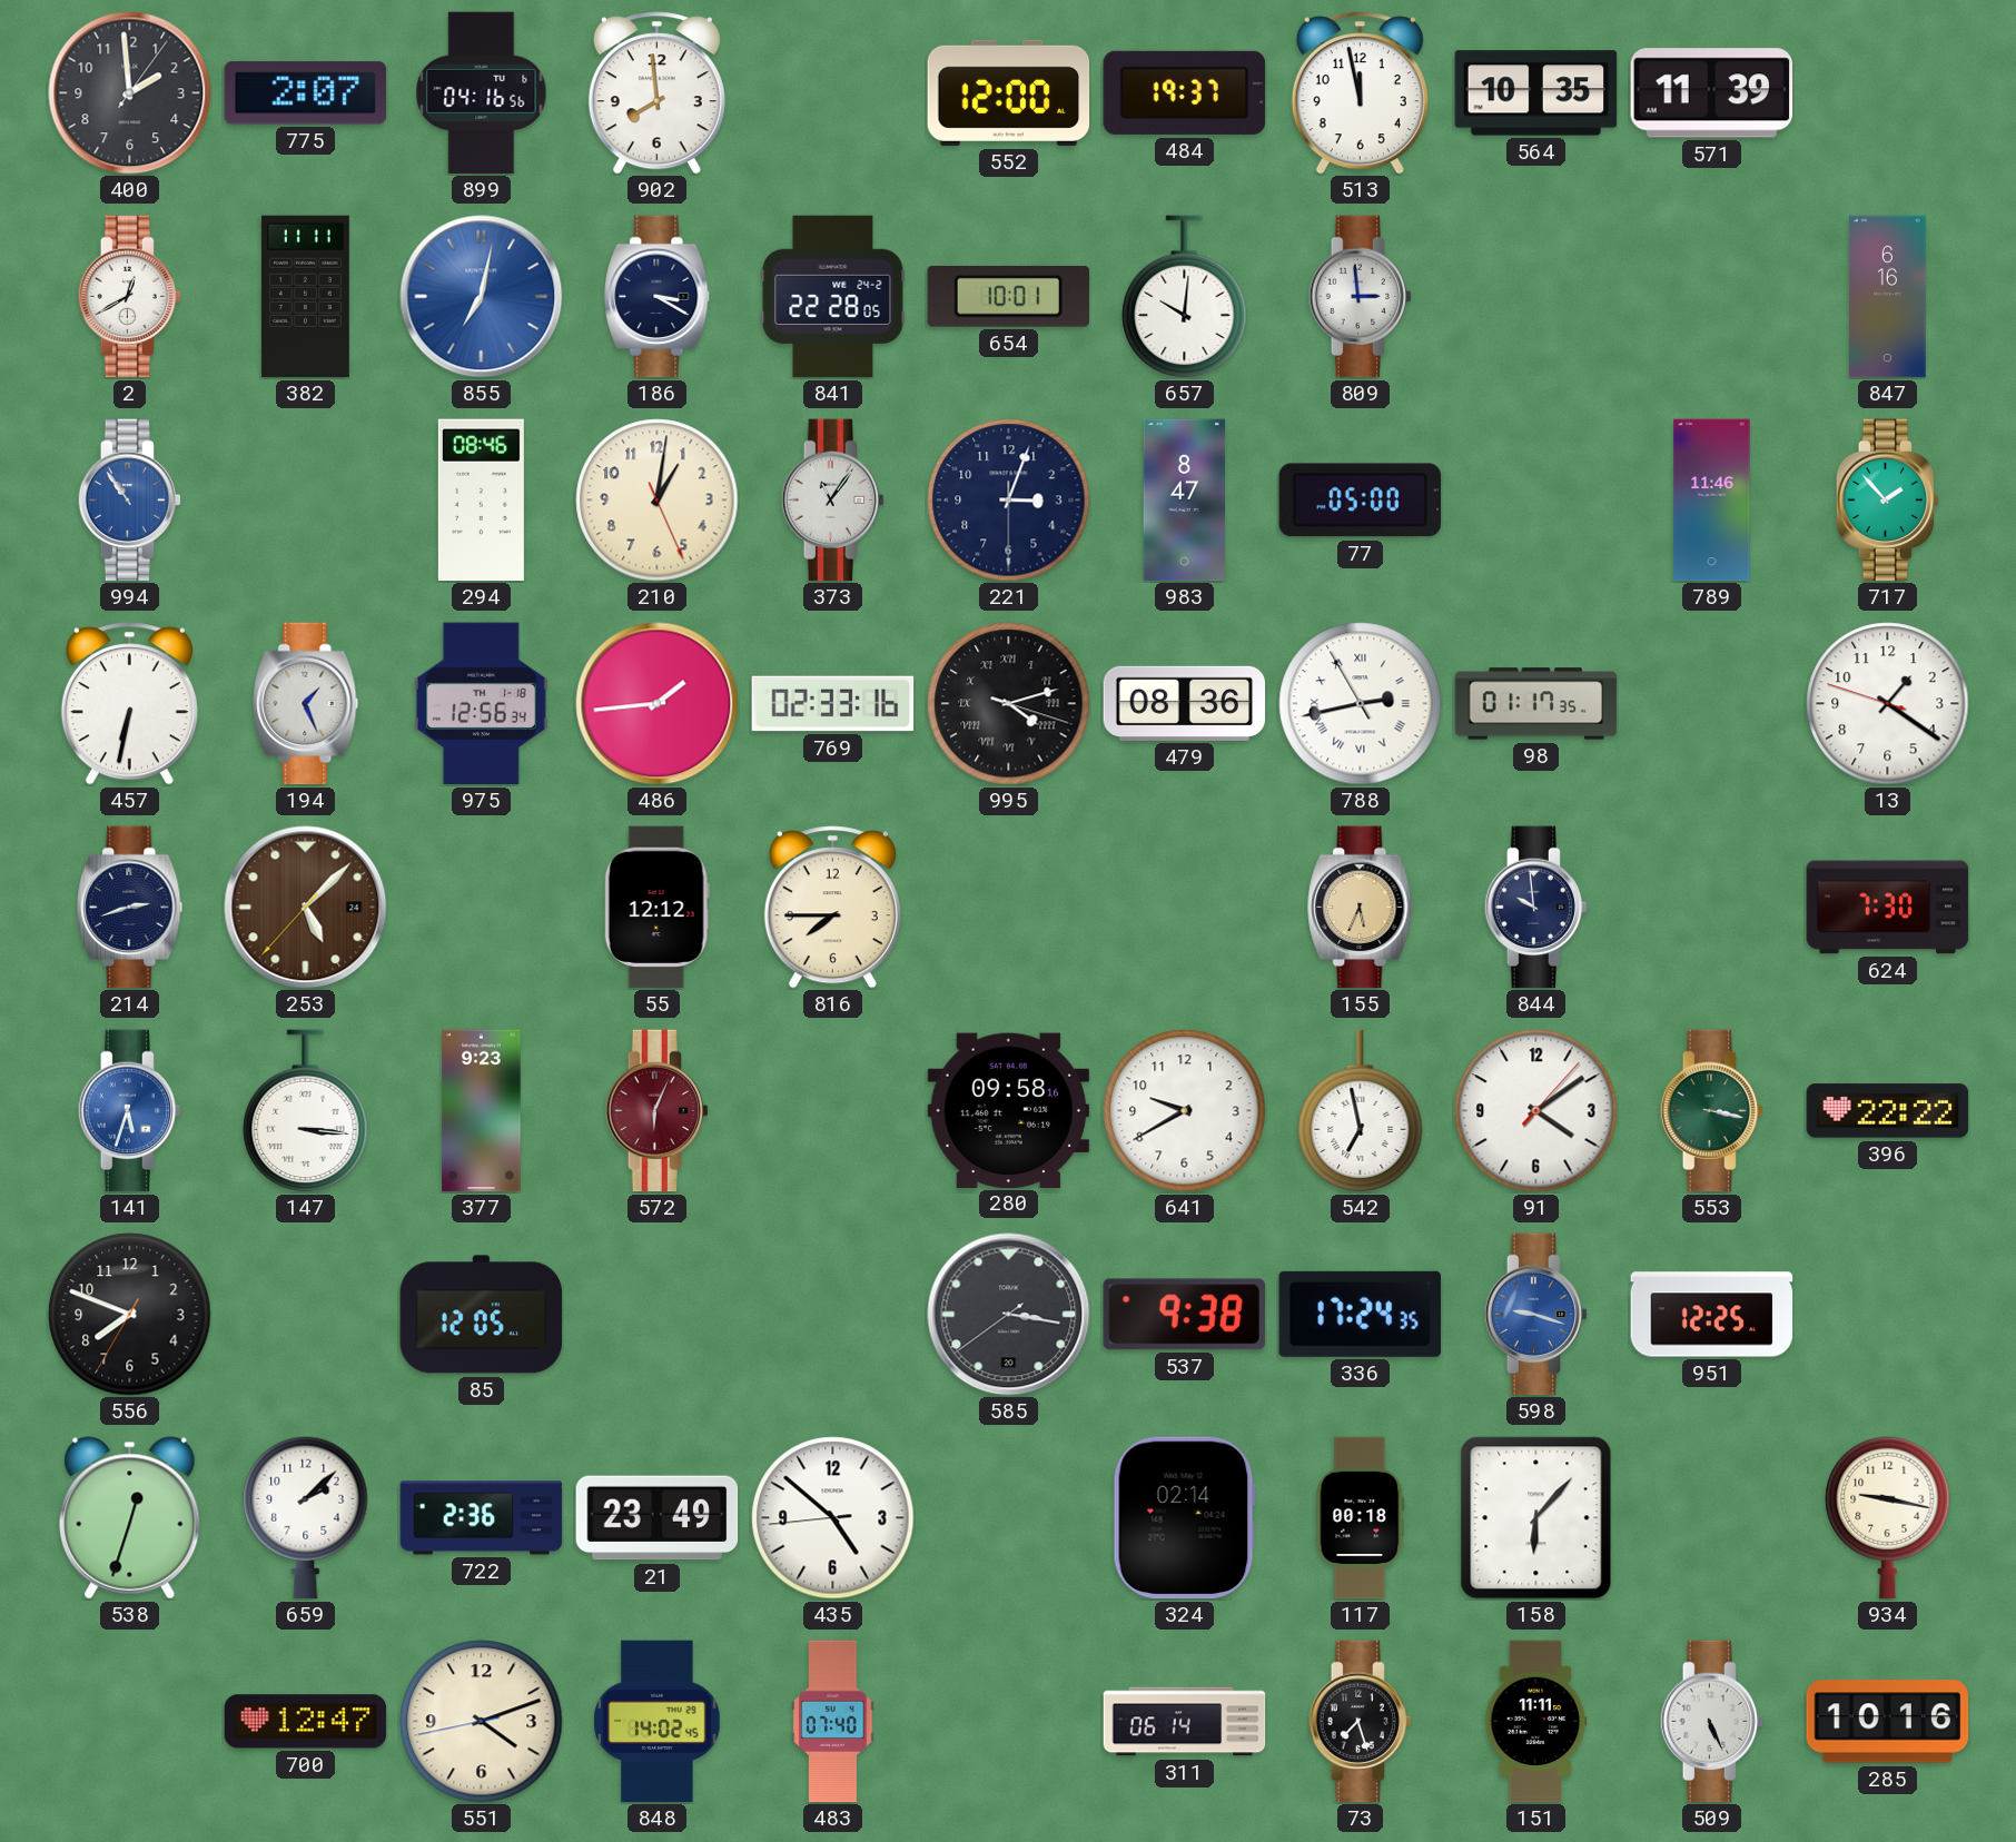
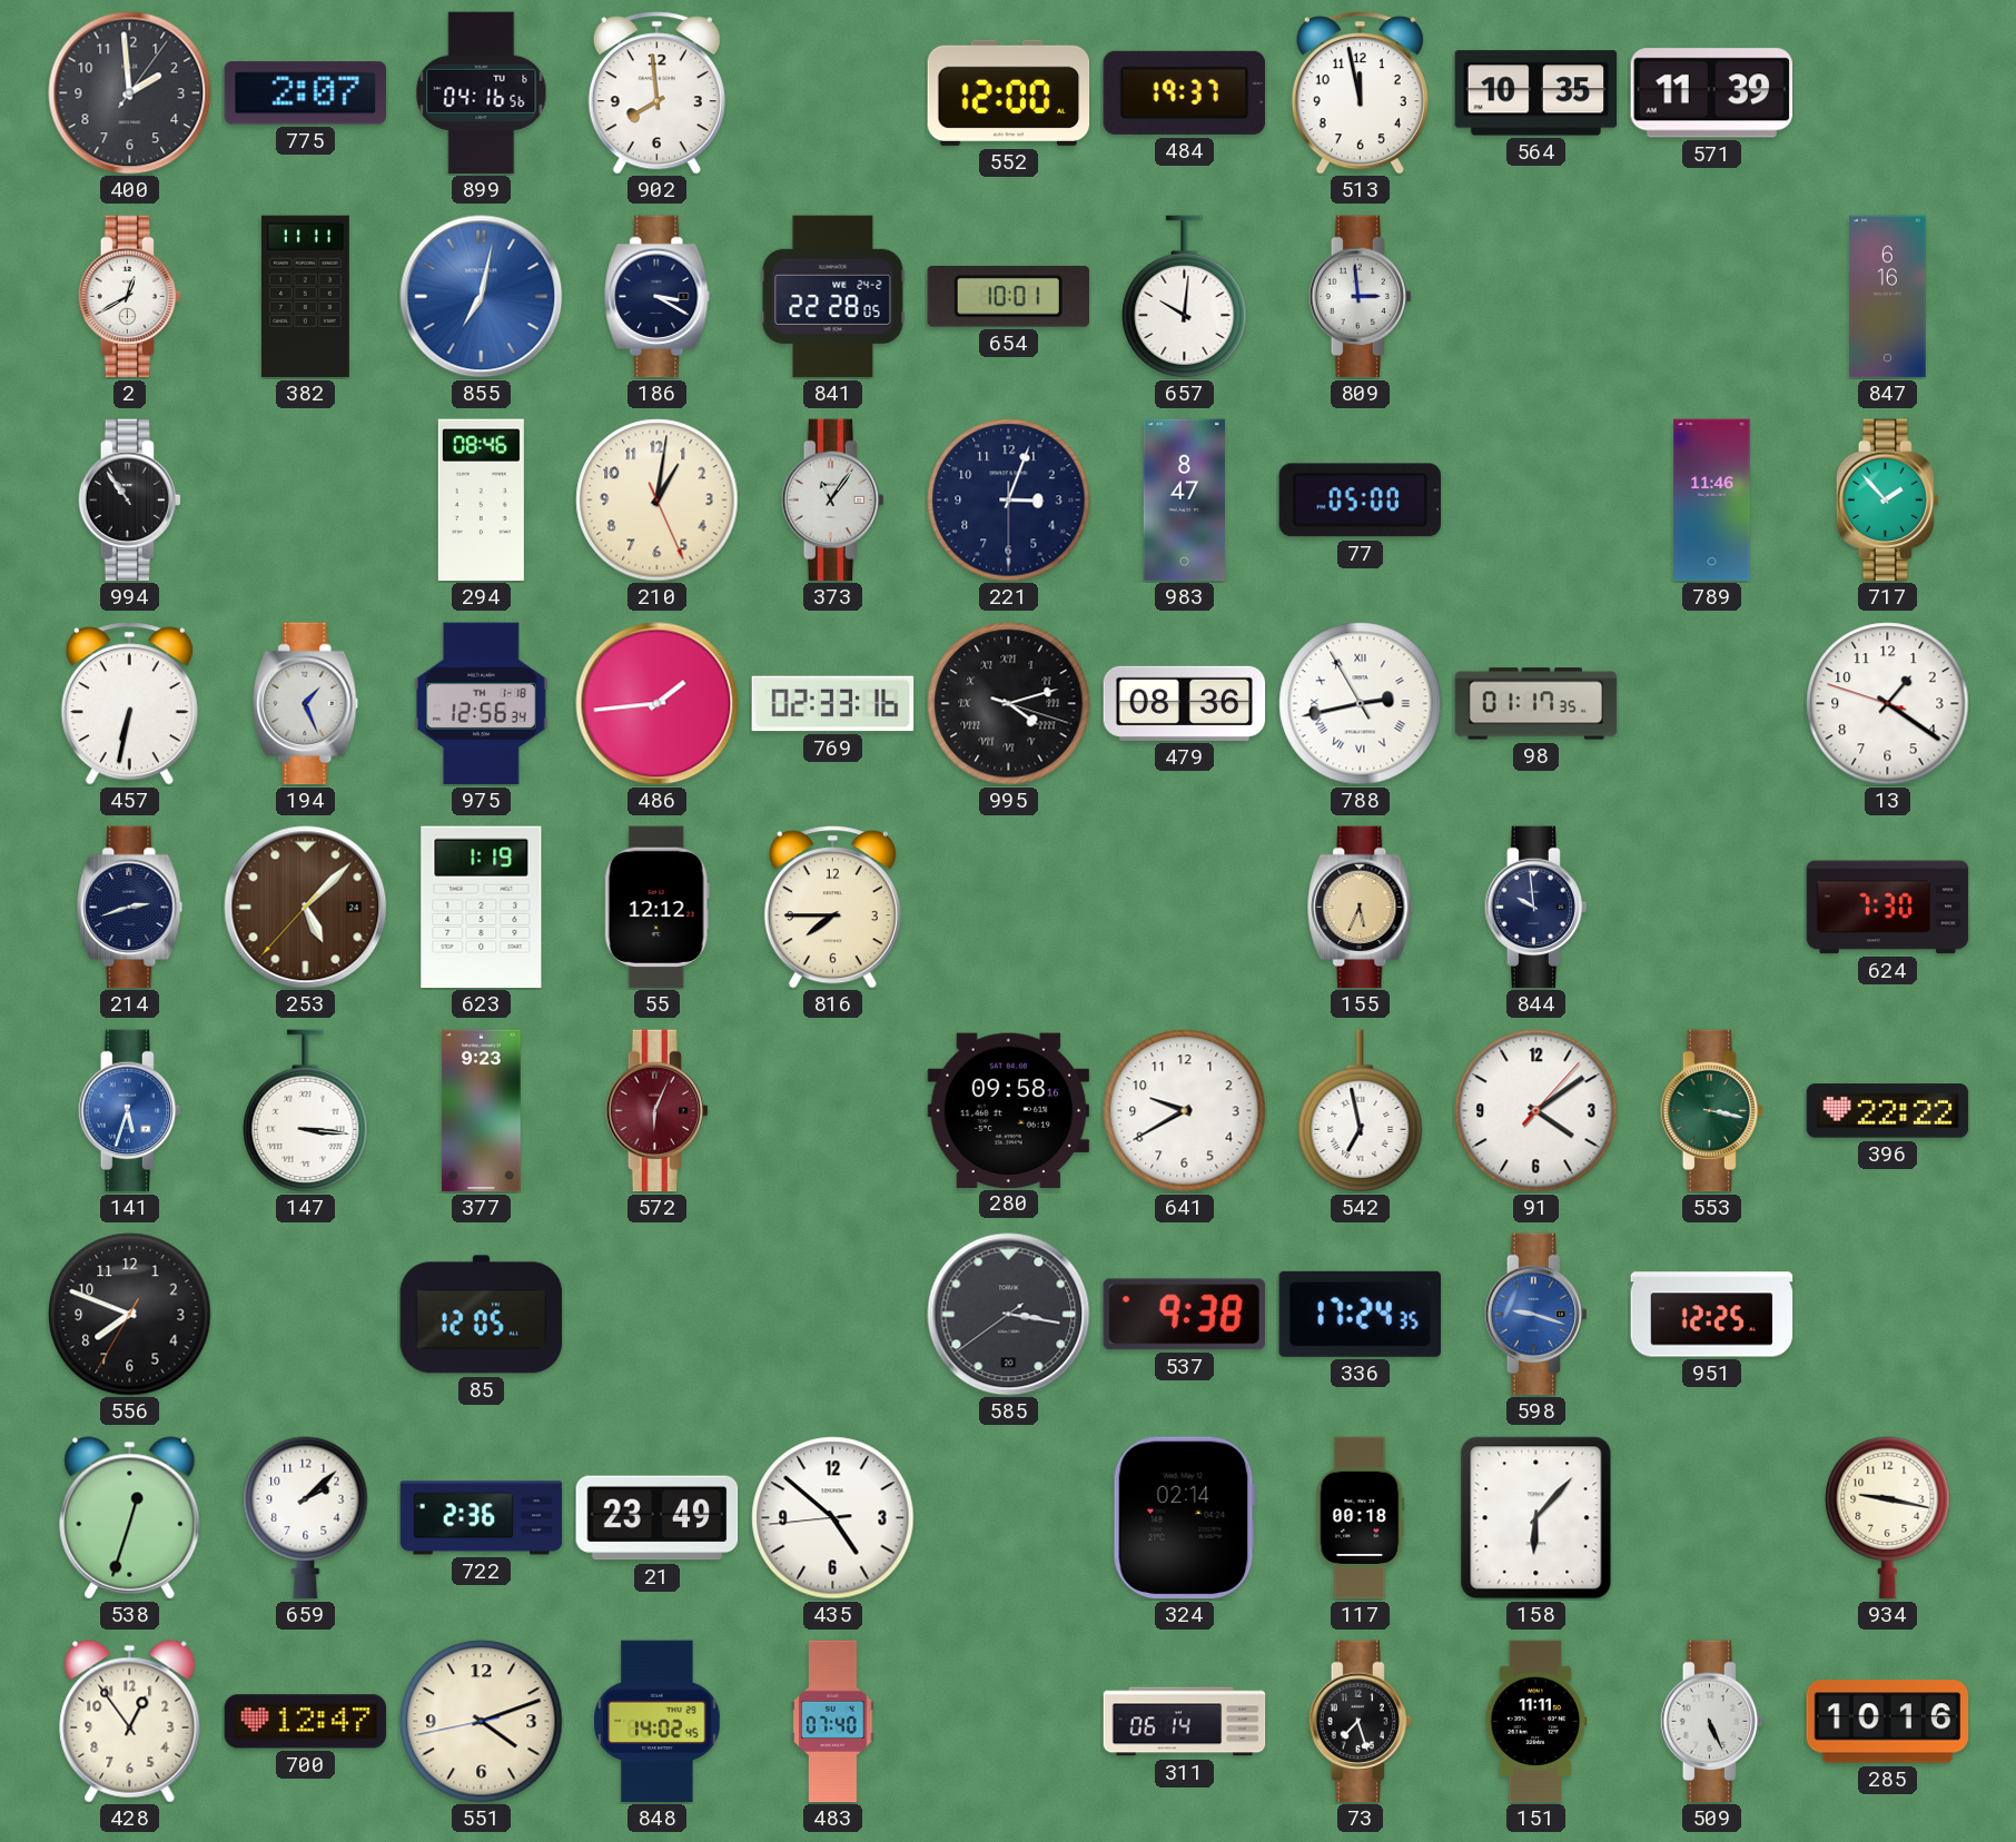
994 dial: blue -> black
623: none -> 1:19
428: none -> 12:54
